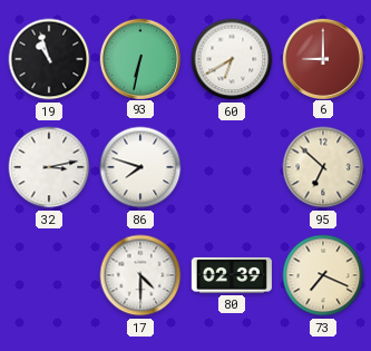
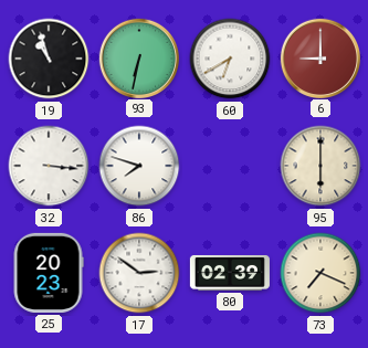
32: 3:13 -> 3:16
95: 6:52 -> 6:00
25: none -> 20:23
17: 4:30 -> 2:51
